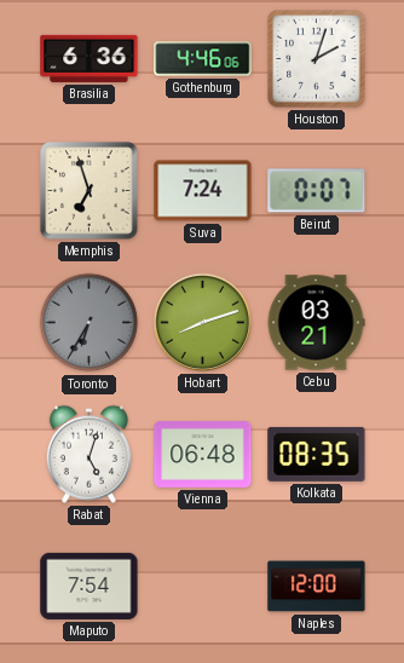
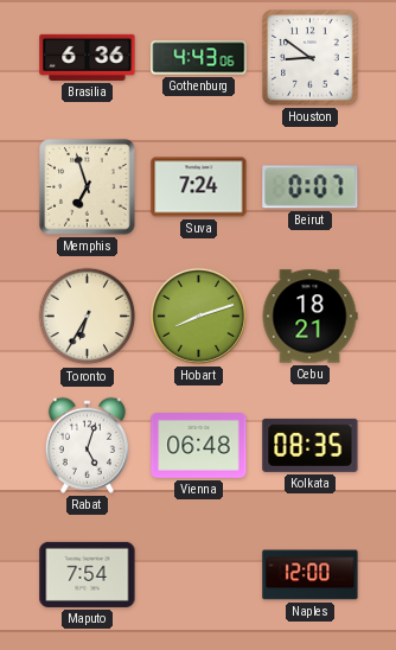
Gothenburg: 4:46 -> 4:43
Houston: 2:03 -> 8:51
Toronto dial: grey -> cream
Cebu: 03:21 -> 18:21
